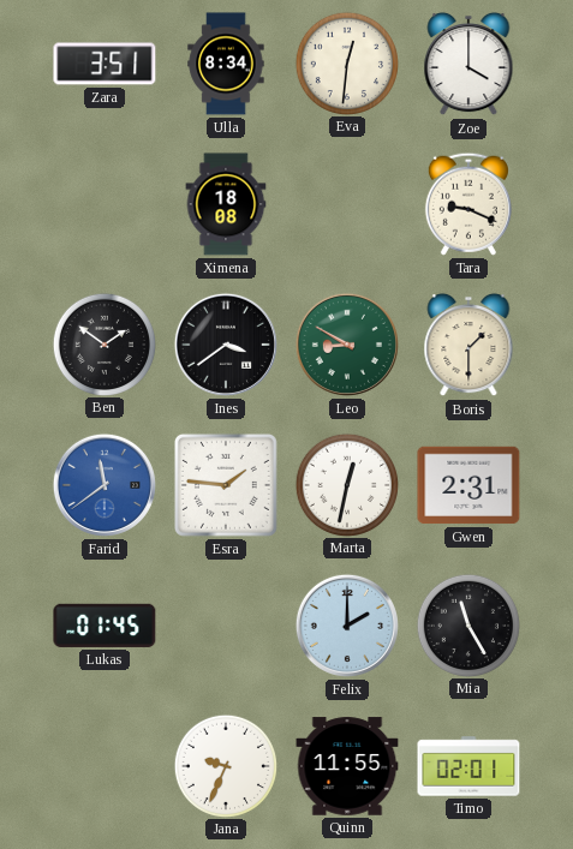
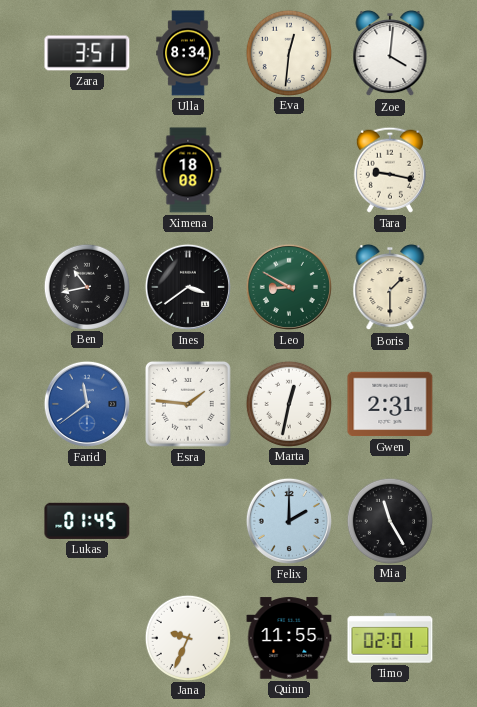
Zoe: 4:00 -> 4:01
Tara: 9:19 -> 9:17
Ben: 1:51 -> 10:43
